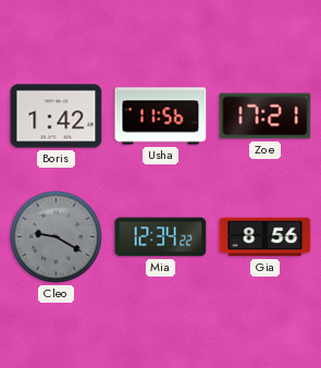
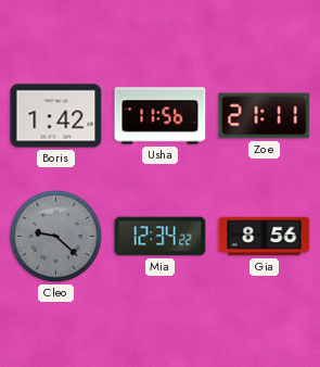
Zoe: 17:21 -> 21:11
Cleo: 9:20 -> 9:22
